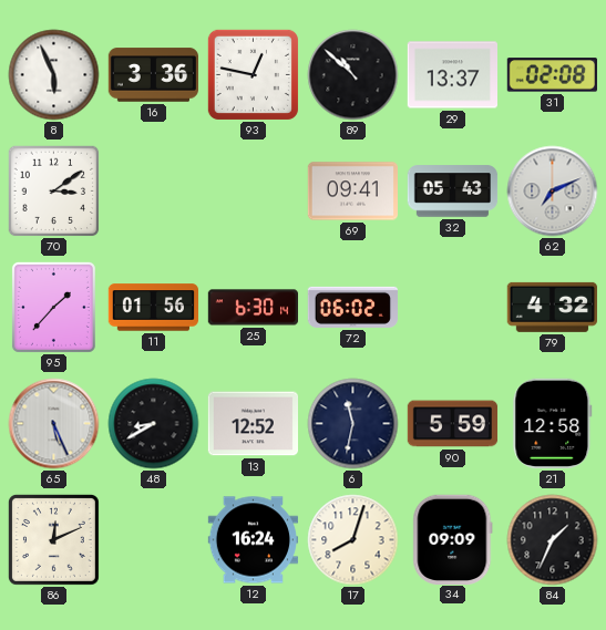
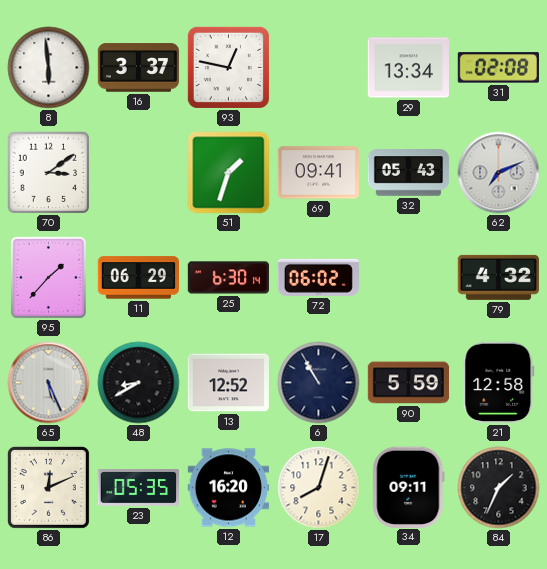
8: 5:56 -> 5:59
16: 3:36 -> 3:37
89: 10:52 -> none
29: 13:37 -> 13:34
51: none -> 1:33
11: 01:56 -> 06:29
6: 11:32 -> 10:55
23: none -> 05:35
12: 16:24 -> 16:20
34: 09:09 -> 09:11
